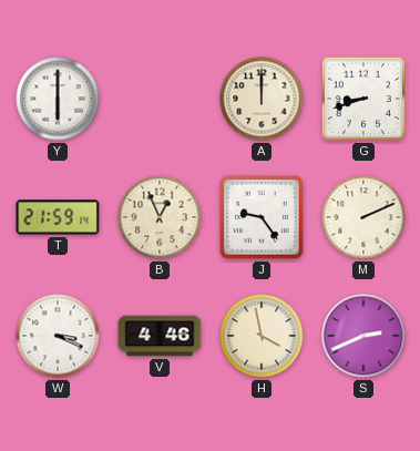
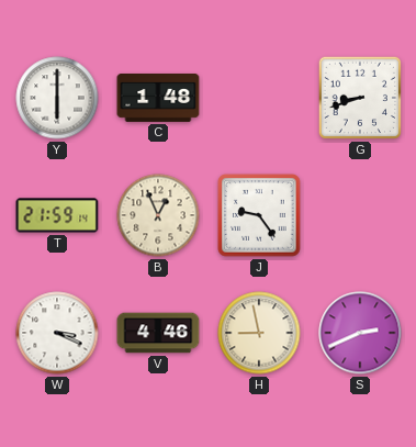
C: none -> 1:48
A: 12:00 -> none
M: 2:11 -> none
H: 3:58 -> 8:58
